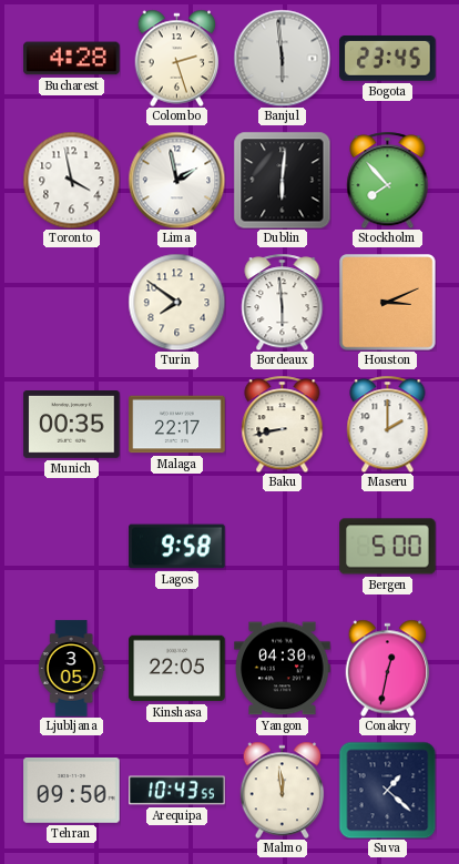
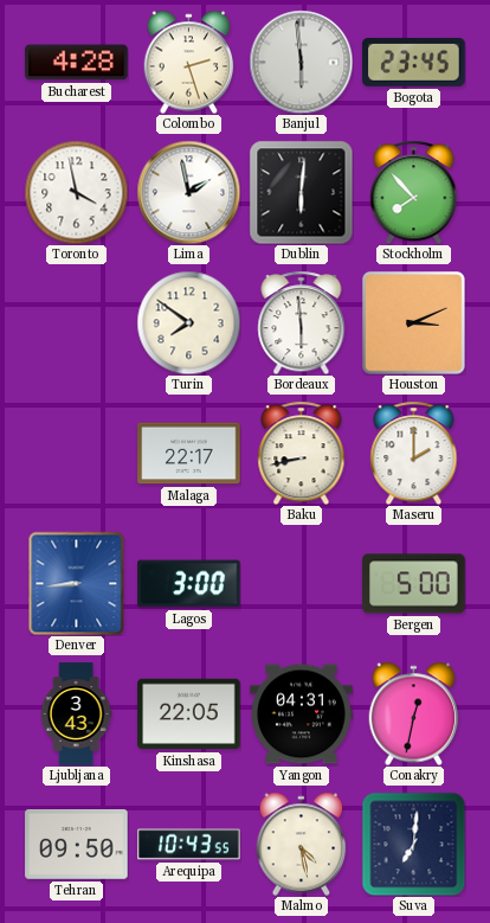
Munich: 00:35 -> none
Denver: none -> 8:44
Lagos: 9:58 -> 3:00
Ljubljana: 3:05 -> 3:43
Yangon: 04:30 -> 04:31
Malmo: 11:59 -> 4:28
Suva: 1:22 -> 7:01
